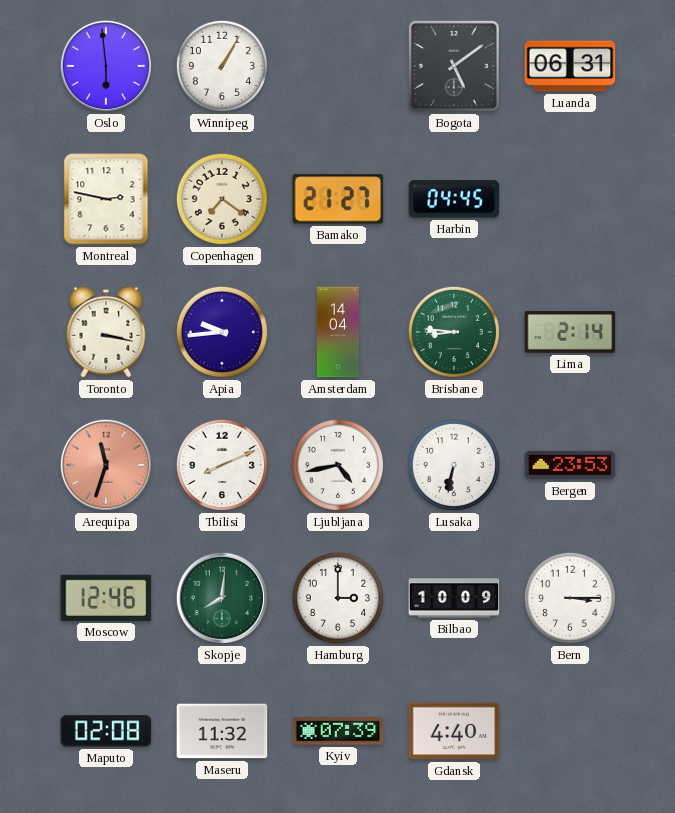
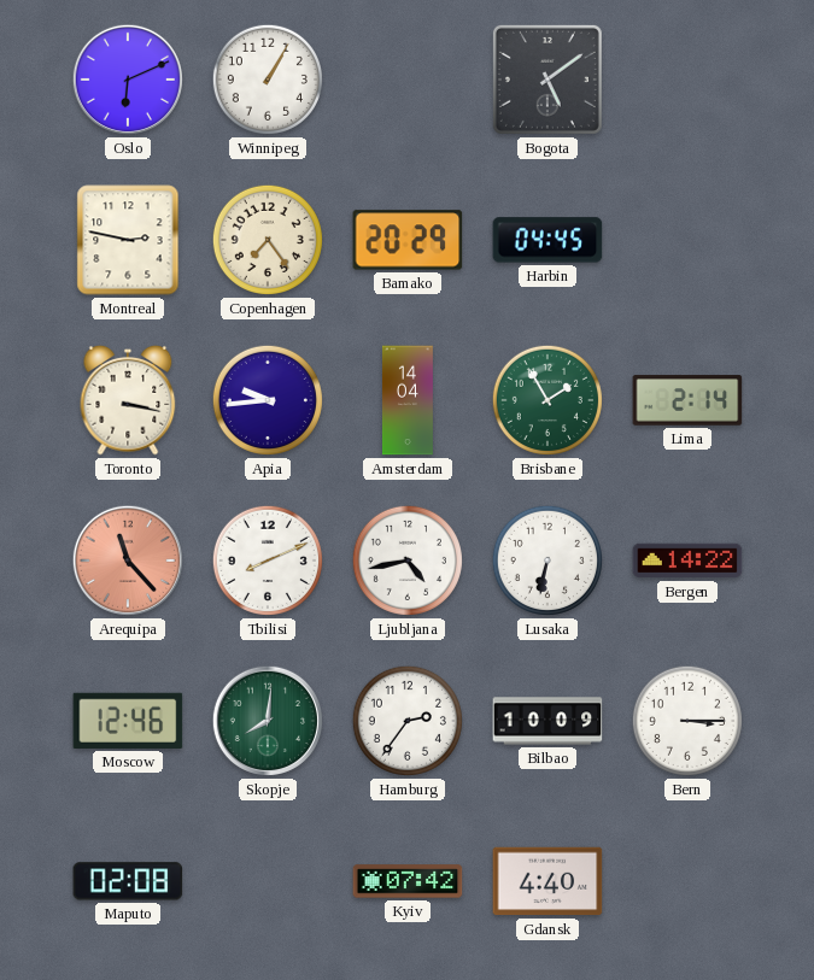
Oslo: 5:59 -> 6:11
Luanda: 06:31 -> none
Copenhagen: 7:21 -> 7:24
Bamako: 21:27 -> 20:29
Brisbane: 8:46 -> 1:55
Arequipa: 11:33 -> 11:23
Bergen: 23:53 -> 14:22
Hamburg: 3:00 -> 2:36
Maseru: 11:32 -> none
Kyiv: 07:39 -> 07:42
